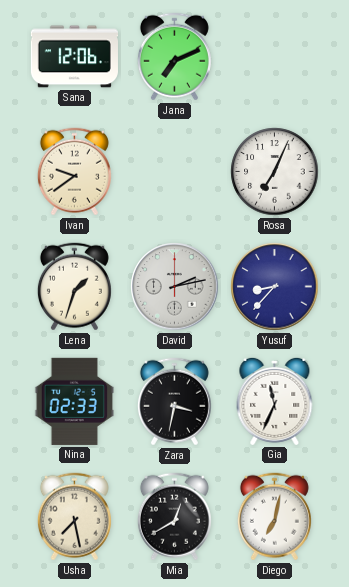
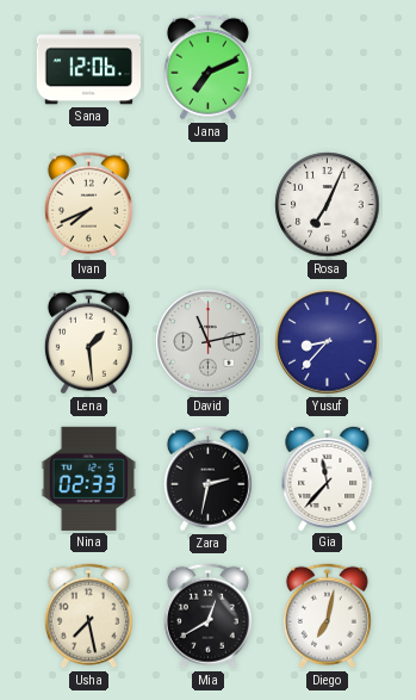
Ivan: 9:39 -> 7:41
Lena: 1:33 -> 1:29
David: 2:13 -> 11:13
Zara: 3:32 -> 2:32
Gia: 11:34 -> 11:37
